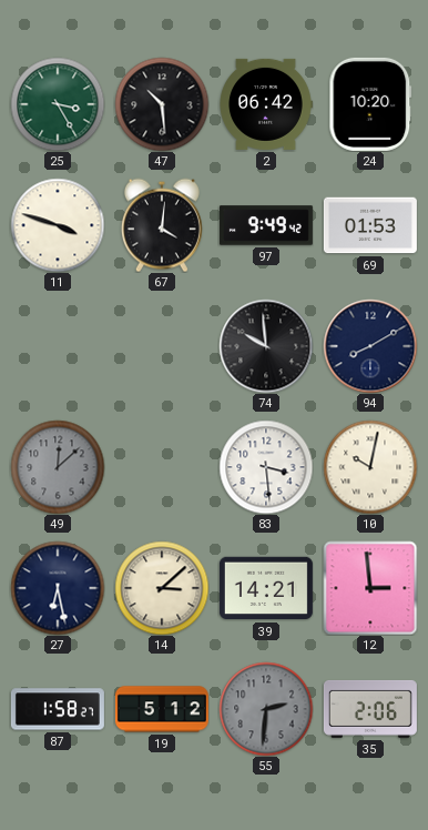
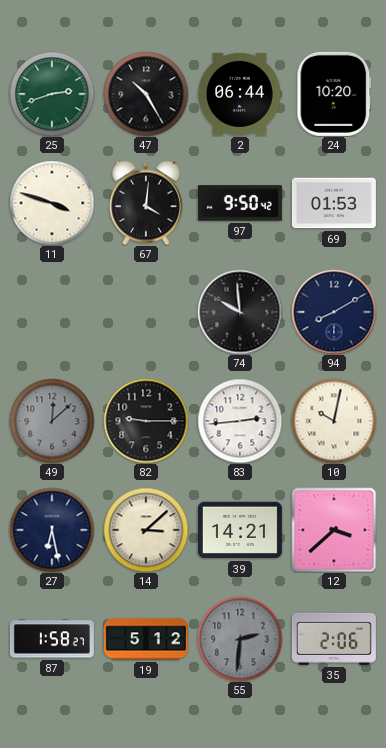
25: 3:25 -> 2:42
47: 10:29 -> 10:25
2: 06:42 -> 06:44
97: 9:49 -> 9:50
82: none -> 9:15
83: 3:29 -> 2:44
12: 2:59 -> 3:38
